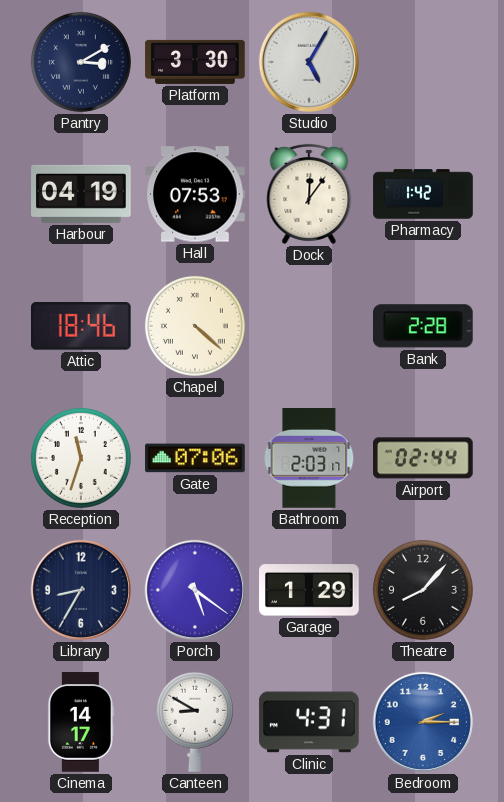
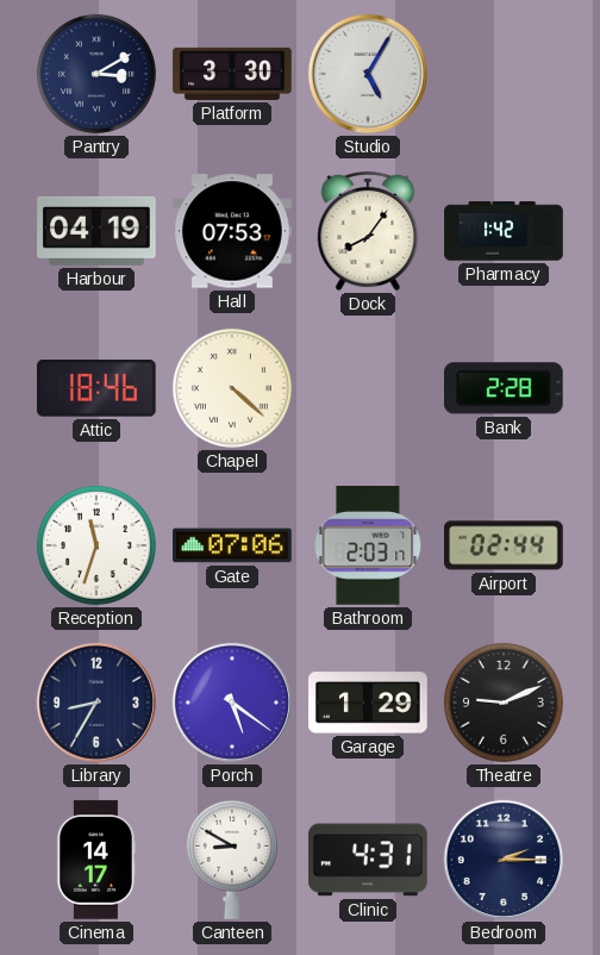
Dock: 12:06 -> 8:06
Theatre: 8:07 -> 9:11
Bedroom dial: blue -> navy
